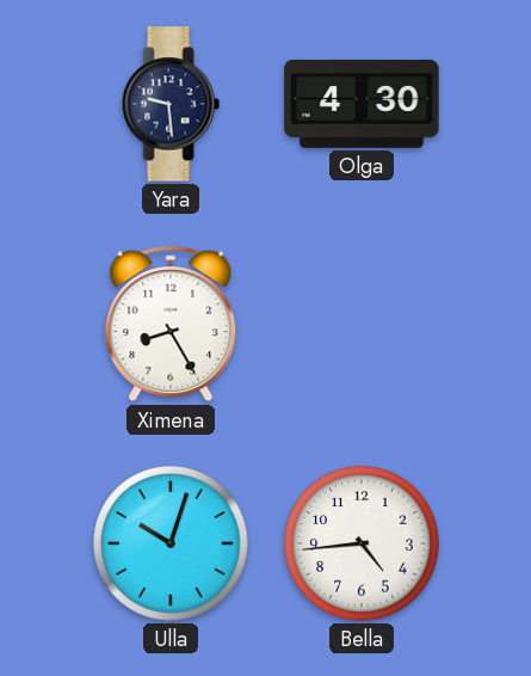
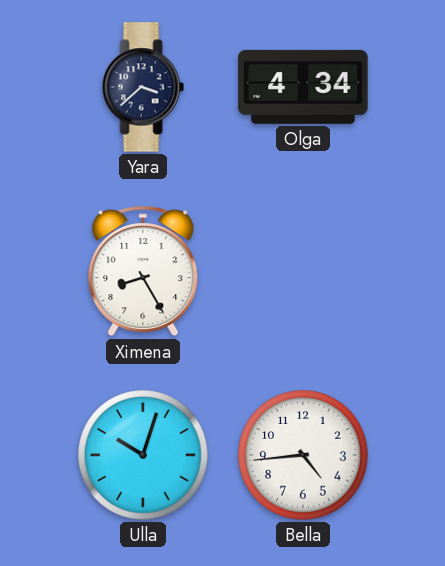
Yara: 9:29 -> 3:38
Olga: 4:30 -> 4:34
